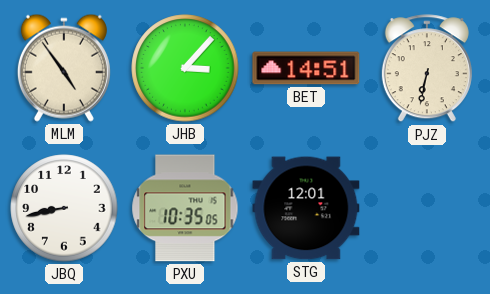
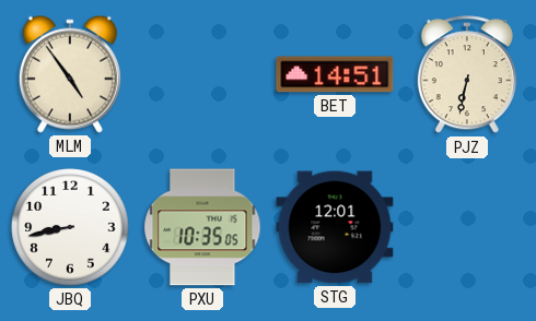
JHB: 3:07 -> none
